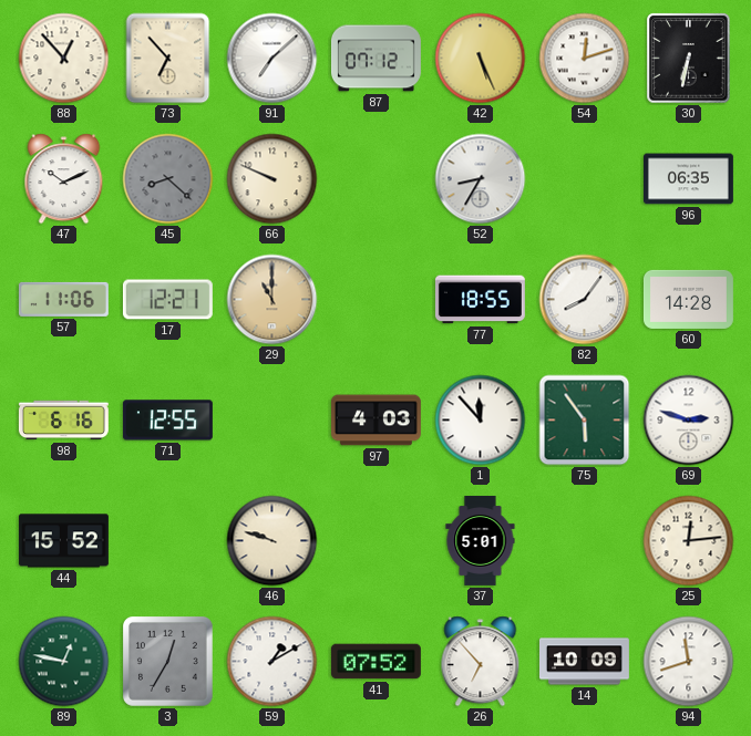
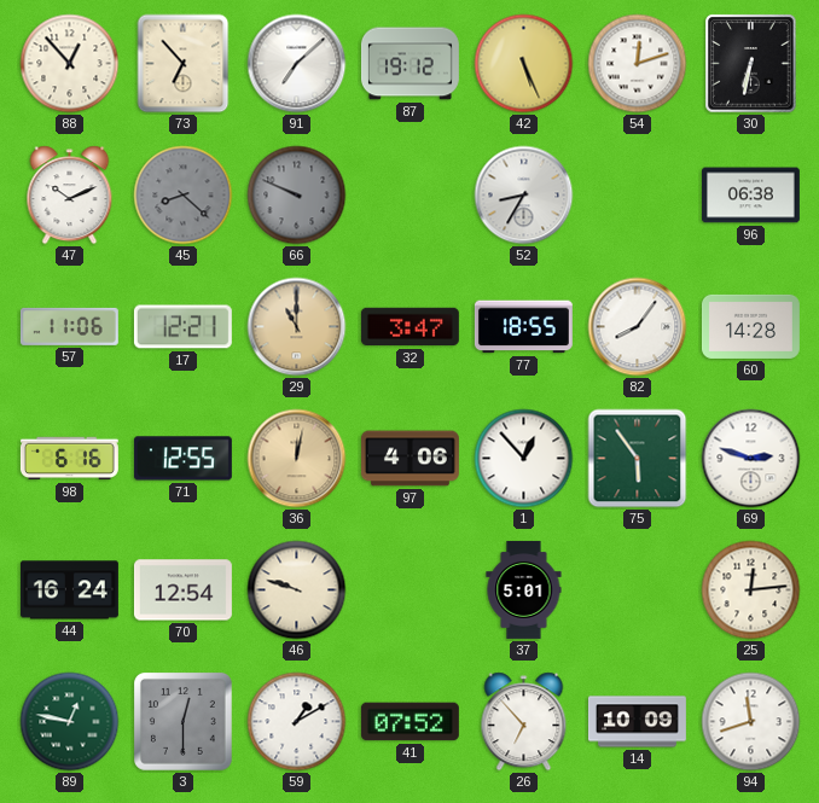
87: 07:12 -> 19:12
66 dial: cream -> grey
96: 06:35 -> 06:38
32: none -> 3:47
36: none -> 12:02
97: 4:03 -> 4:06
1: 11:53 -> 12:53
44: 15:52 -> 16:24
70: none -> 12:54
3: 12:35 -> 12:30
